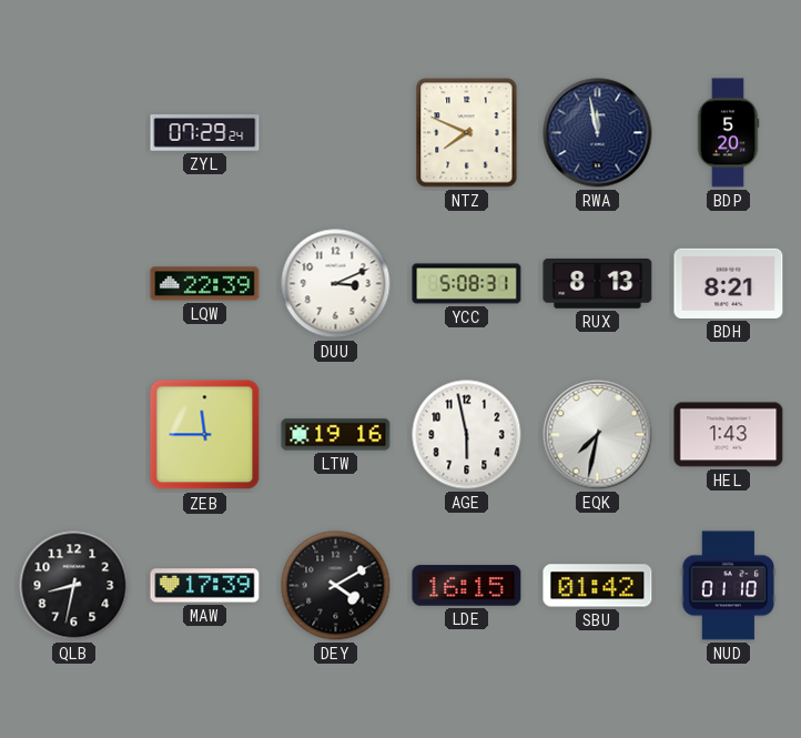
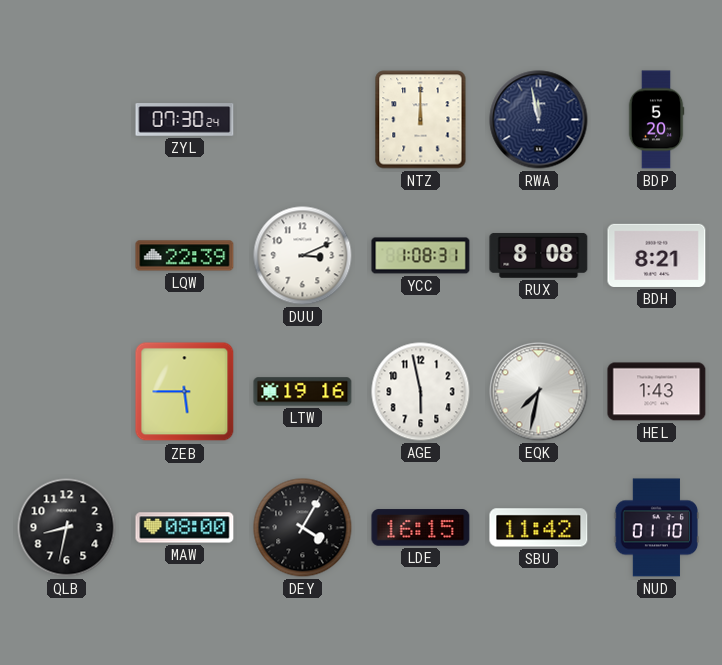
ZYL: 07:29 -> 07:30
NTZ: 7:49 -> 12:00
YCC: 5:08 -> 1:08
RUX: 8:13 -> 8:08
ZEB: 11:45 -> 5:45
MAW: 17:39 -> 08:00
DEY: 4:10 -> 4:05
SBU: 01:42 -> 11:42
